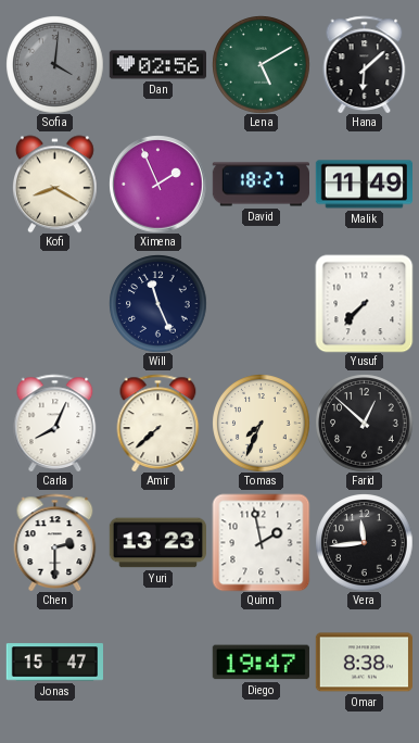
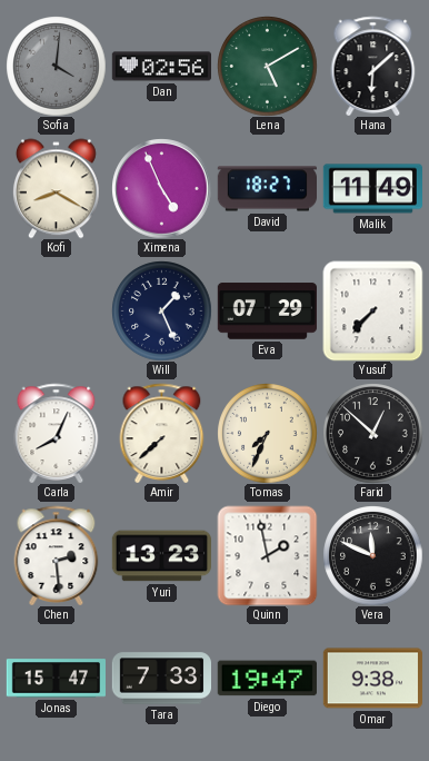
Ximena: 1:56 -> 4:56
Will: 11:26 -> 1:26
Eva: none -> 07:29
Chen: 2:30 -> 2:29
Vera: 11:44 -> 11:49
Tara: none -> 7:33
Omar: 8:38 -> 9:38
